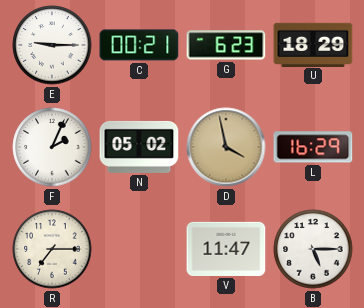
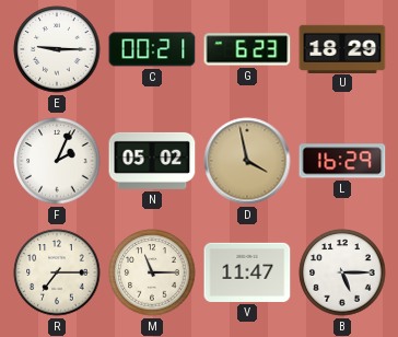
M: none -> 11:15
